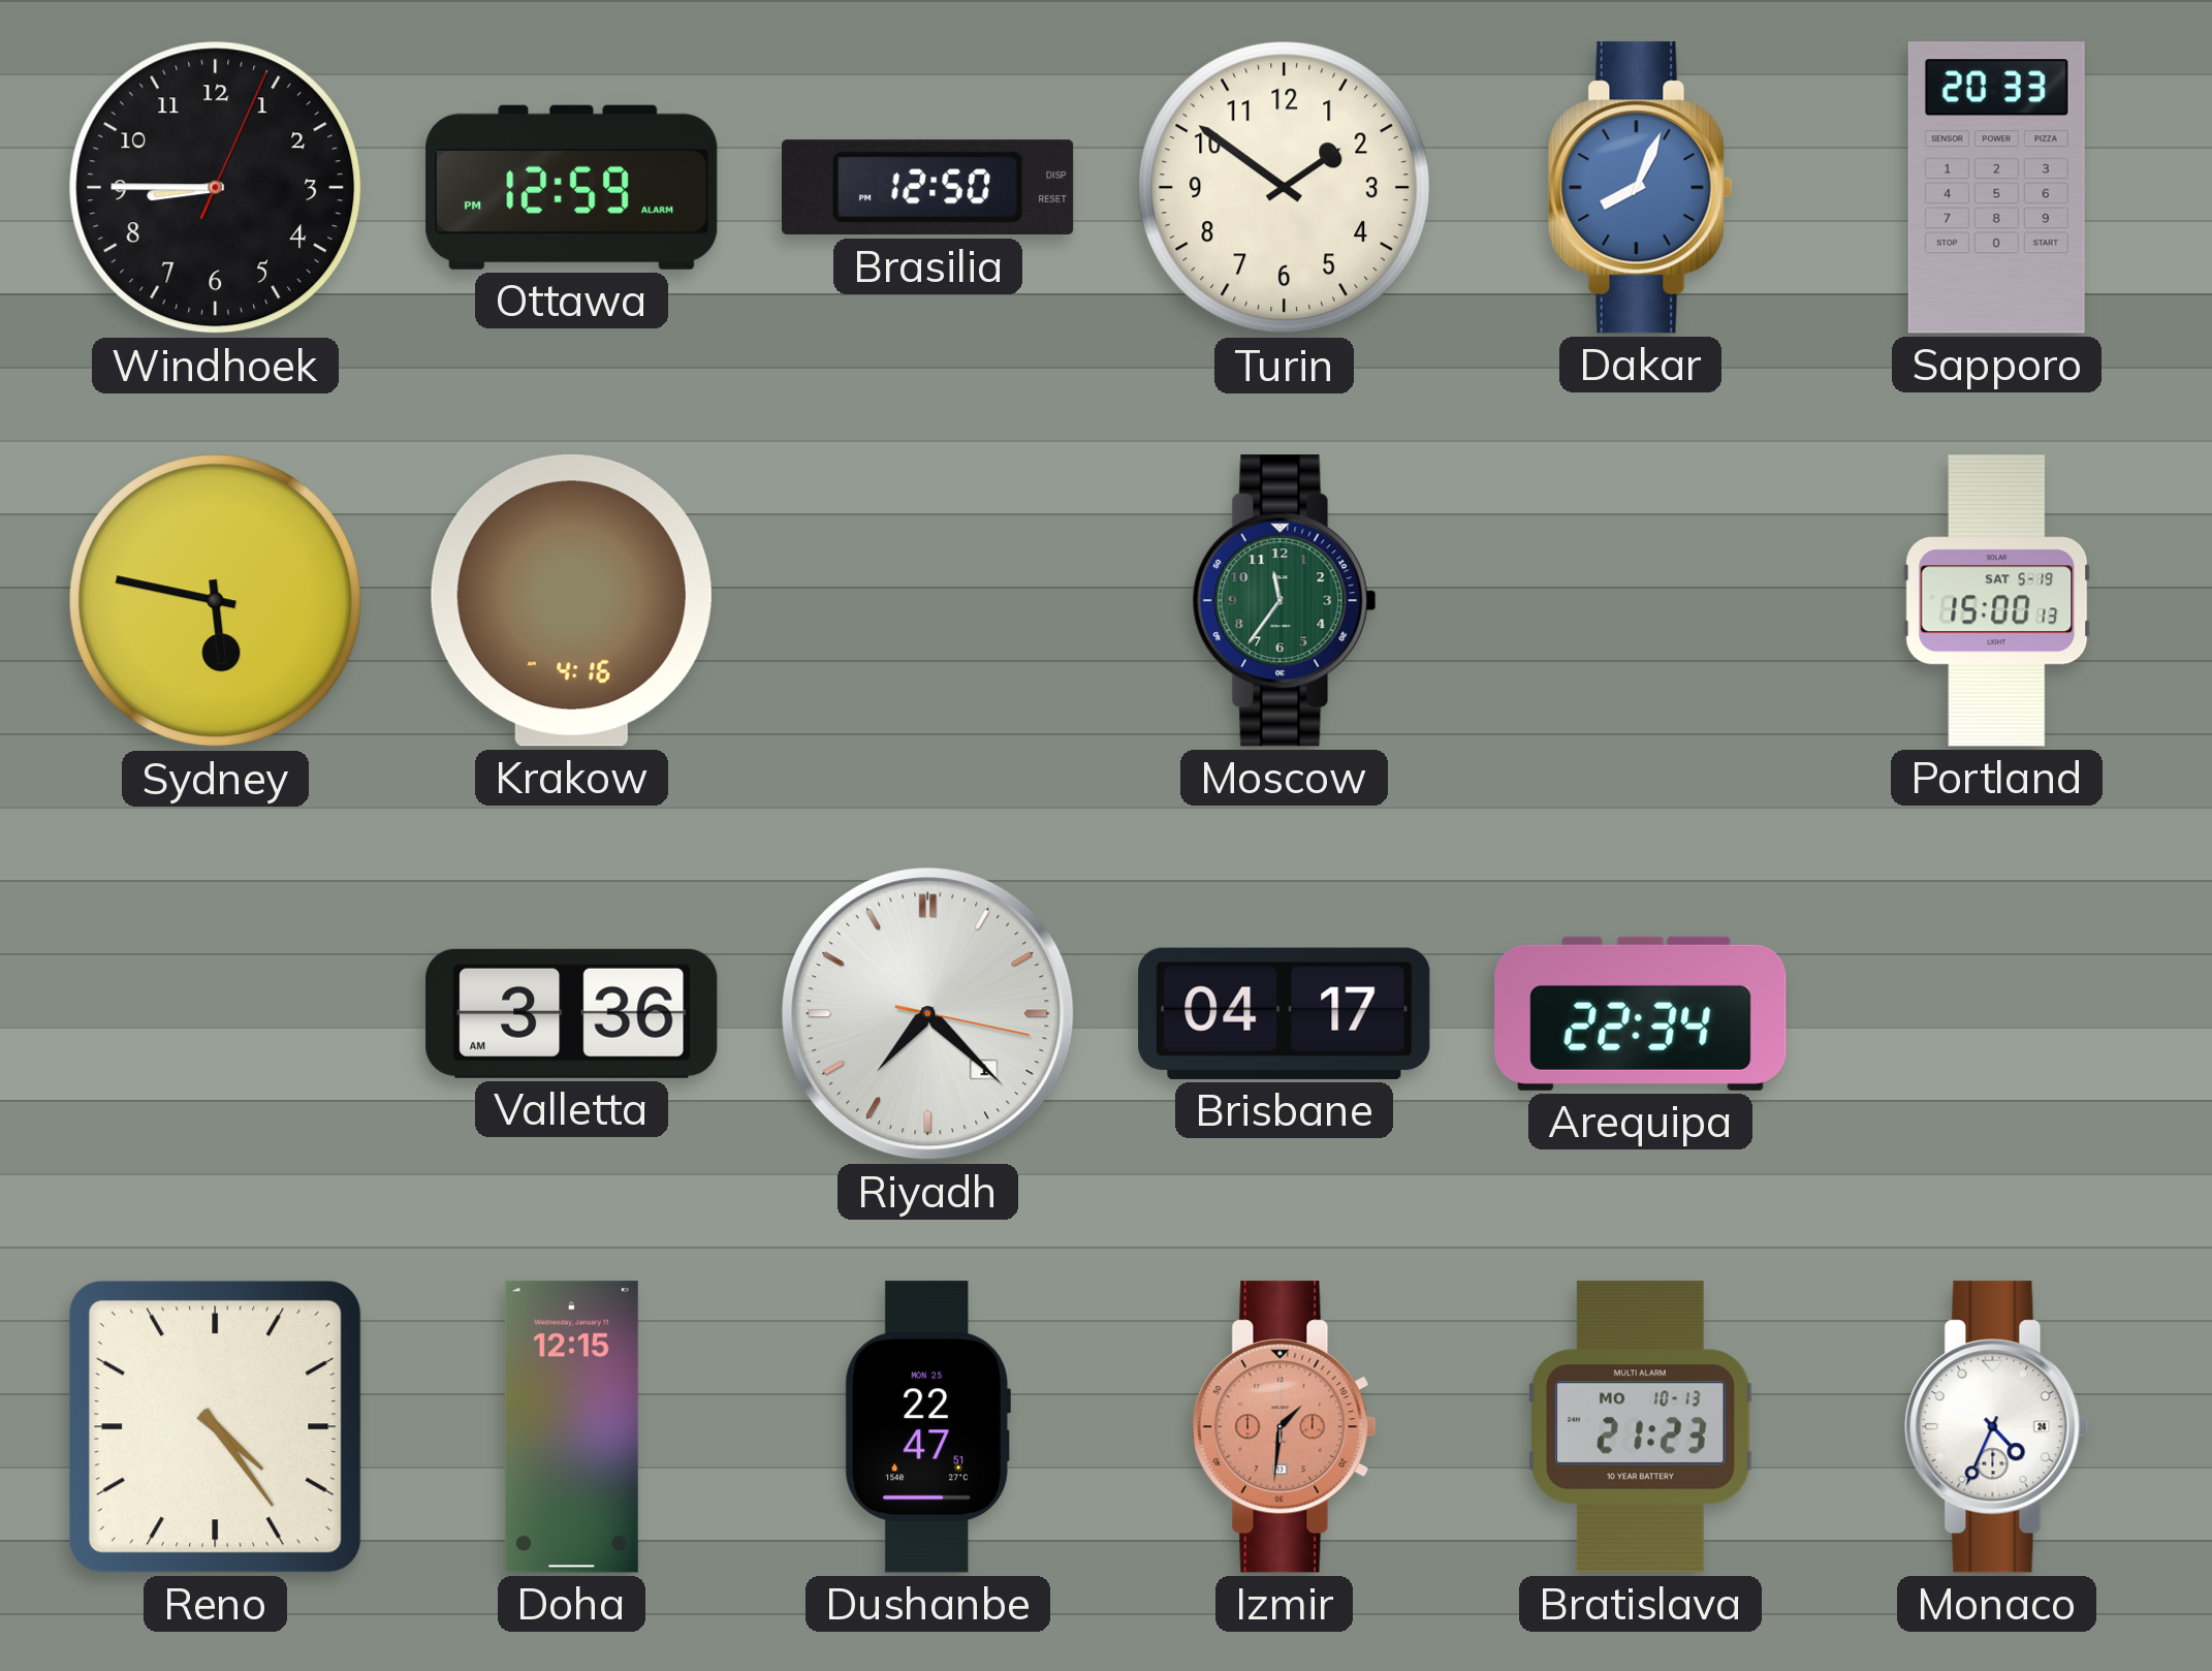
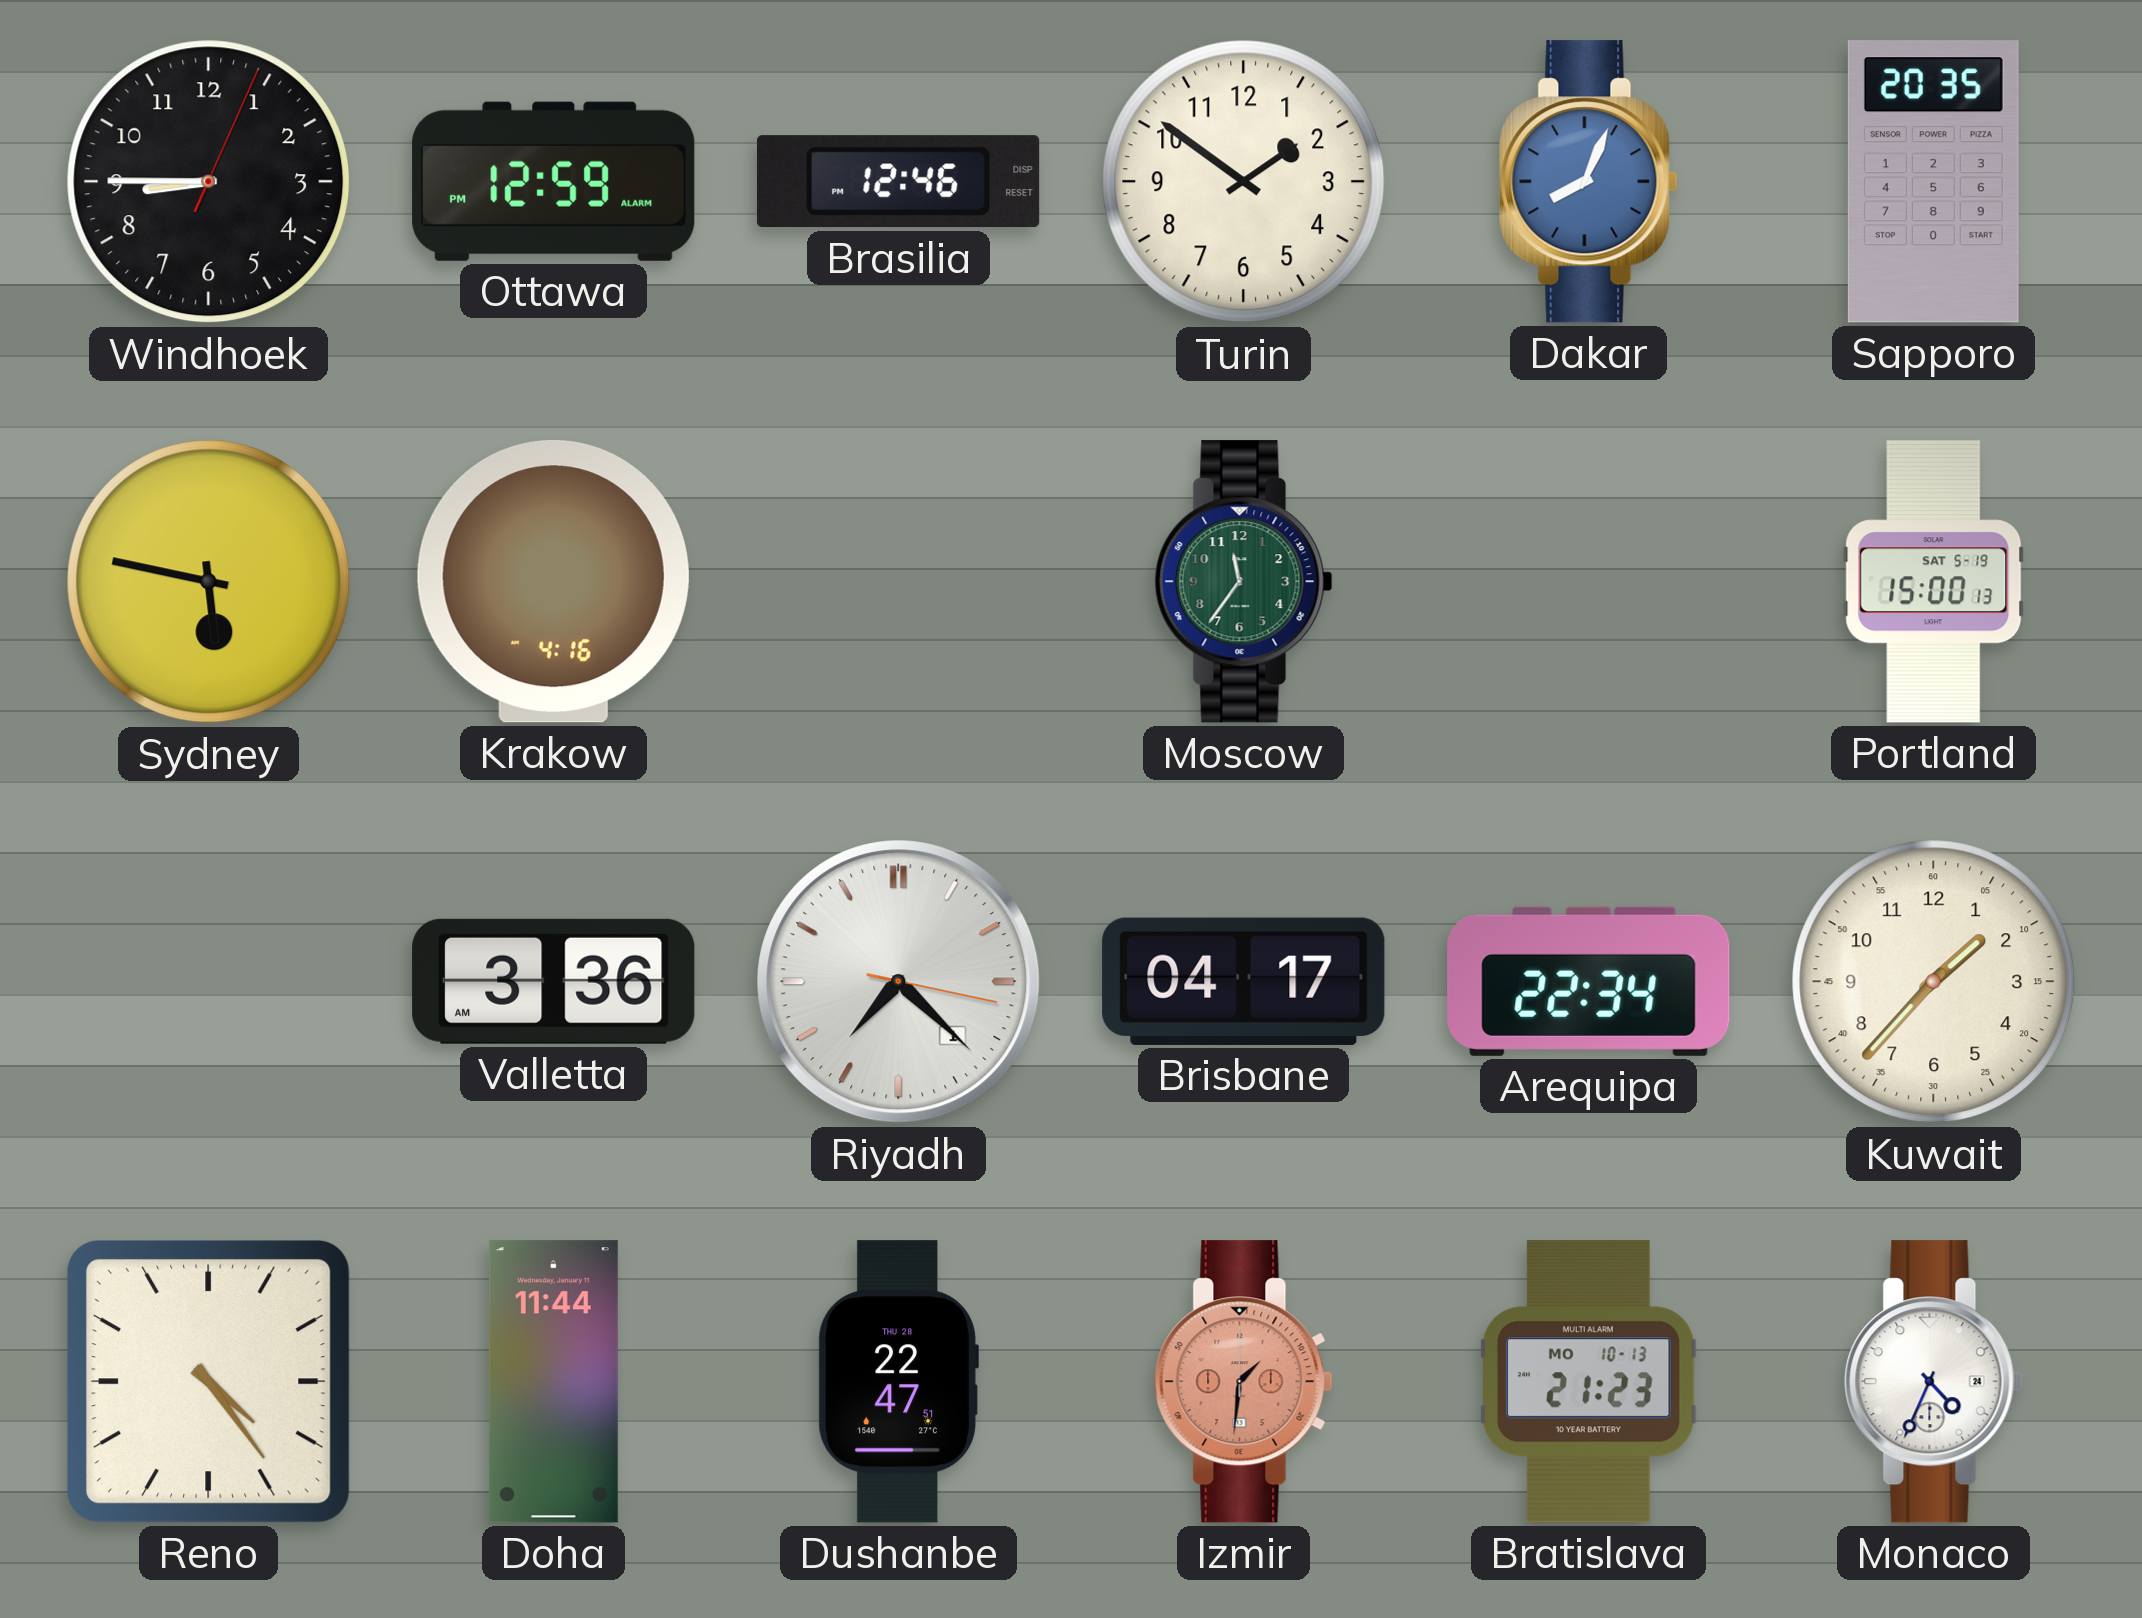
Brasilia: 12:50 -> 12:46
Sapporo: 20:33 -> 20:35
Kuwait: none -> 1:37
Doha: 12:15 -> 11:44
Dushanbe date: MON 25 -> THU 28
